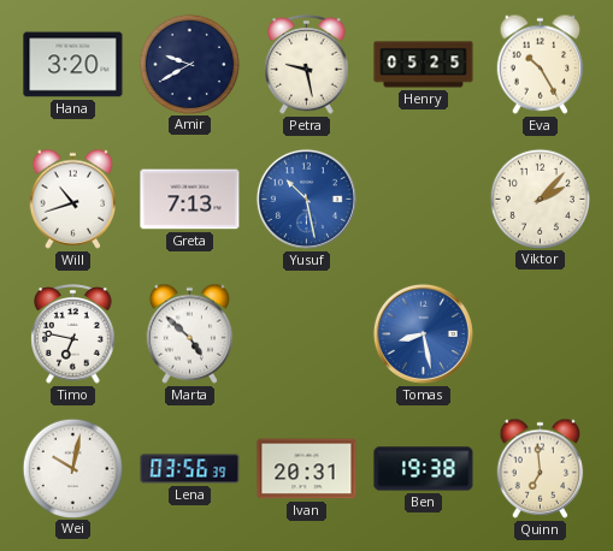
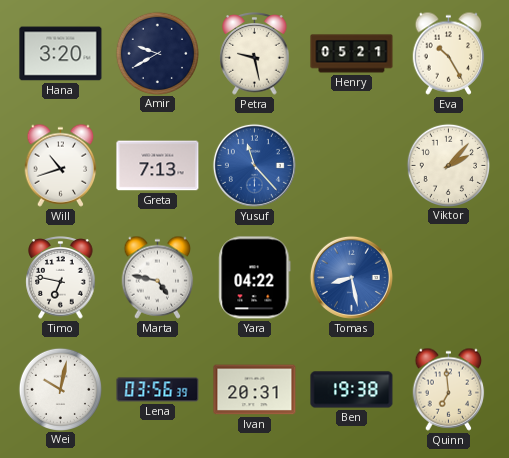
Henry: 05:25 -> 05:21
Yusuf: 10:28 -> 11:23
Marta: 4:52 -> 4:47
Yara: none -> 04:22
